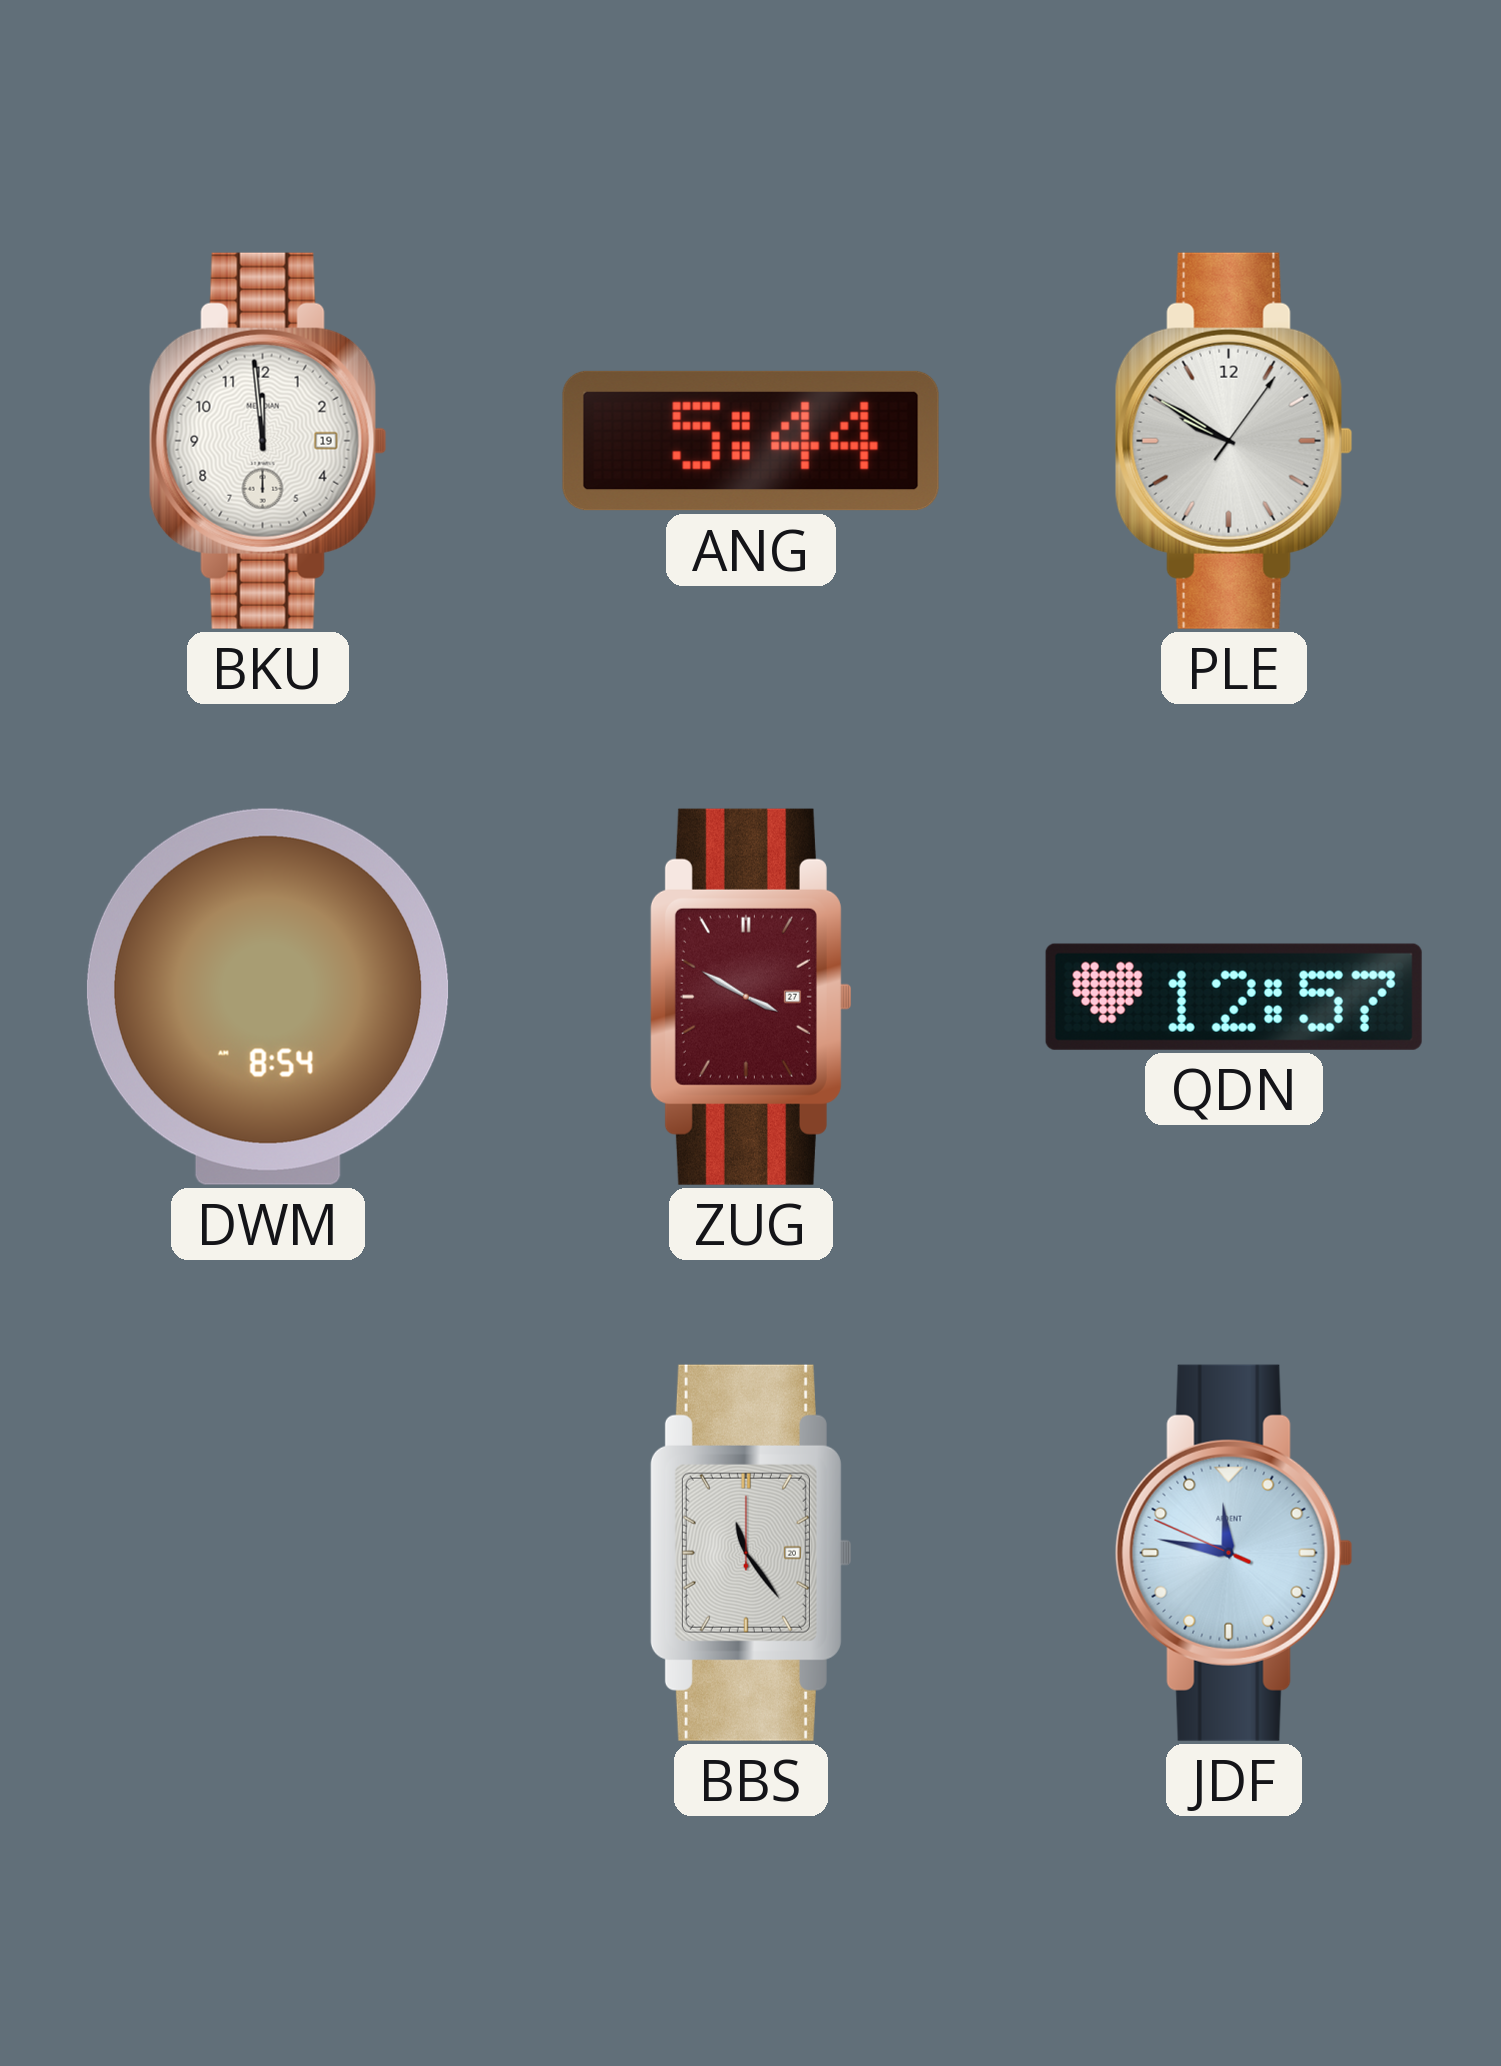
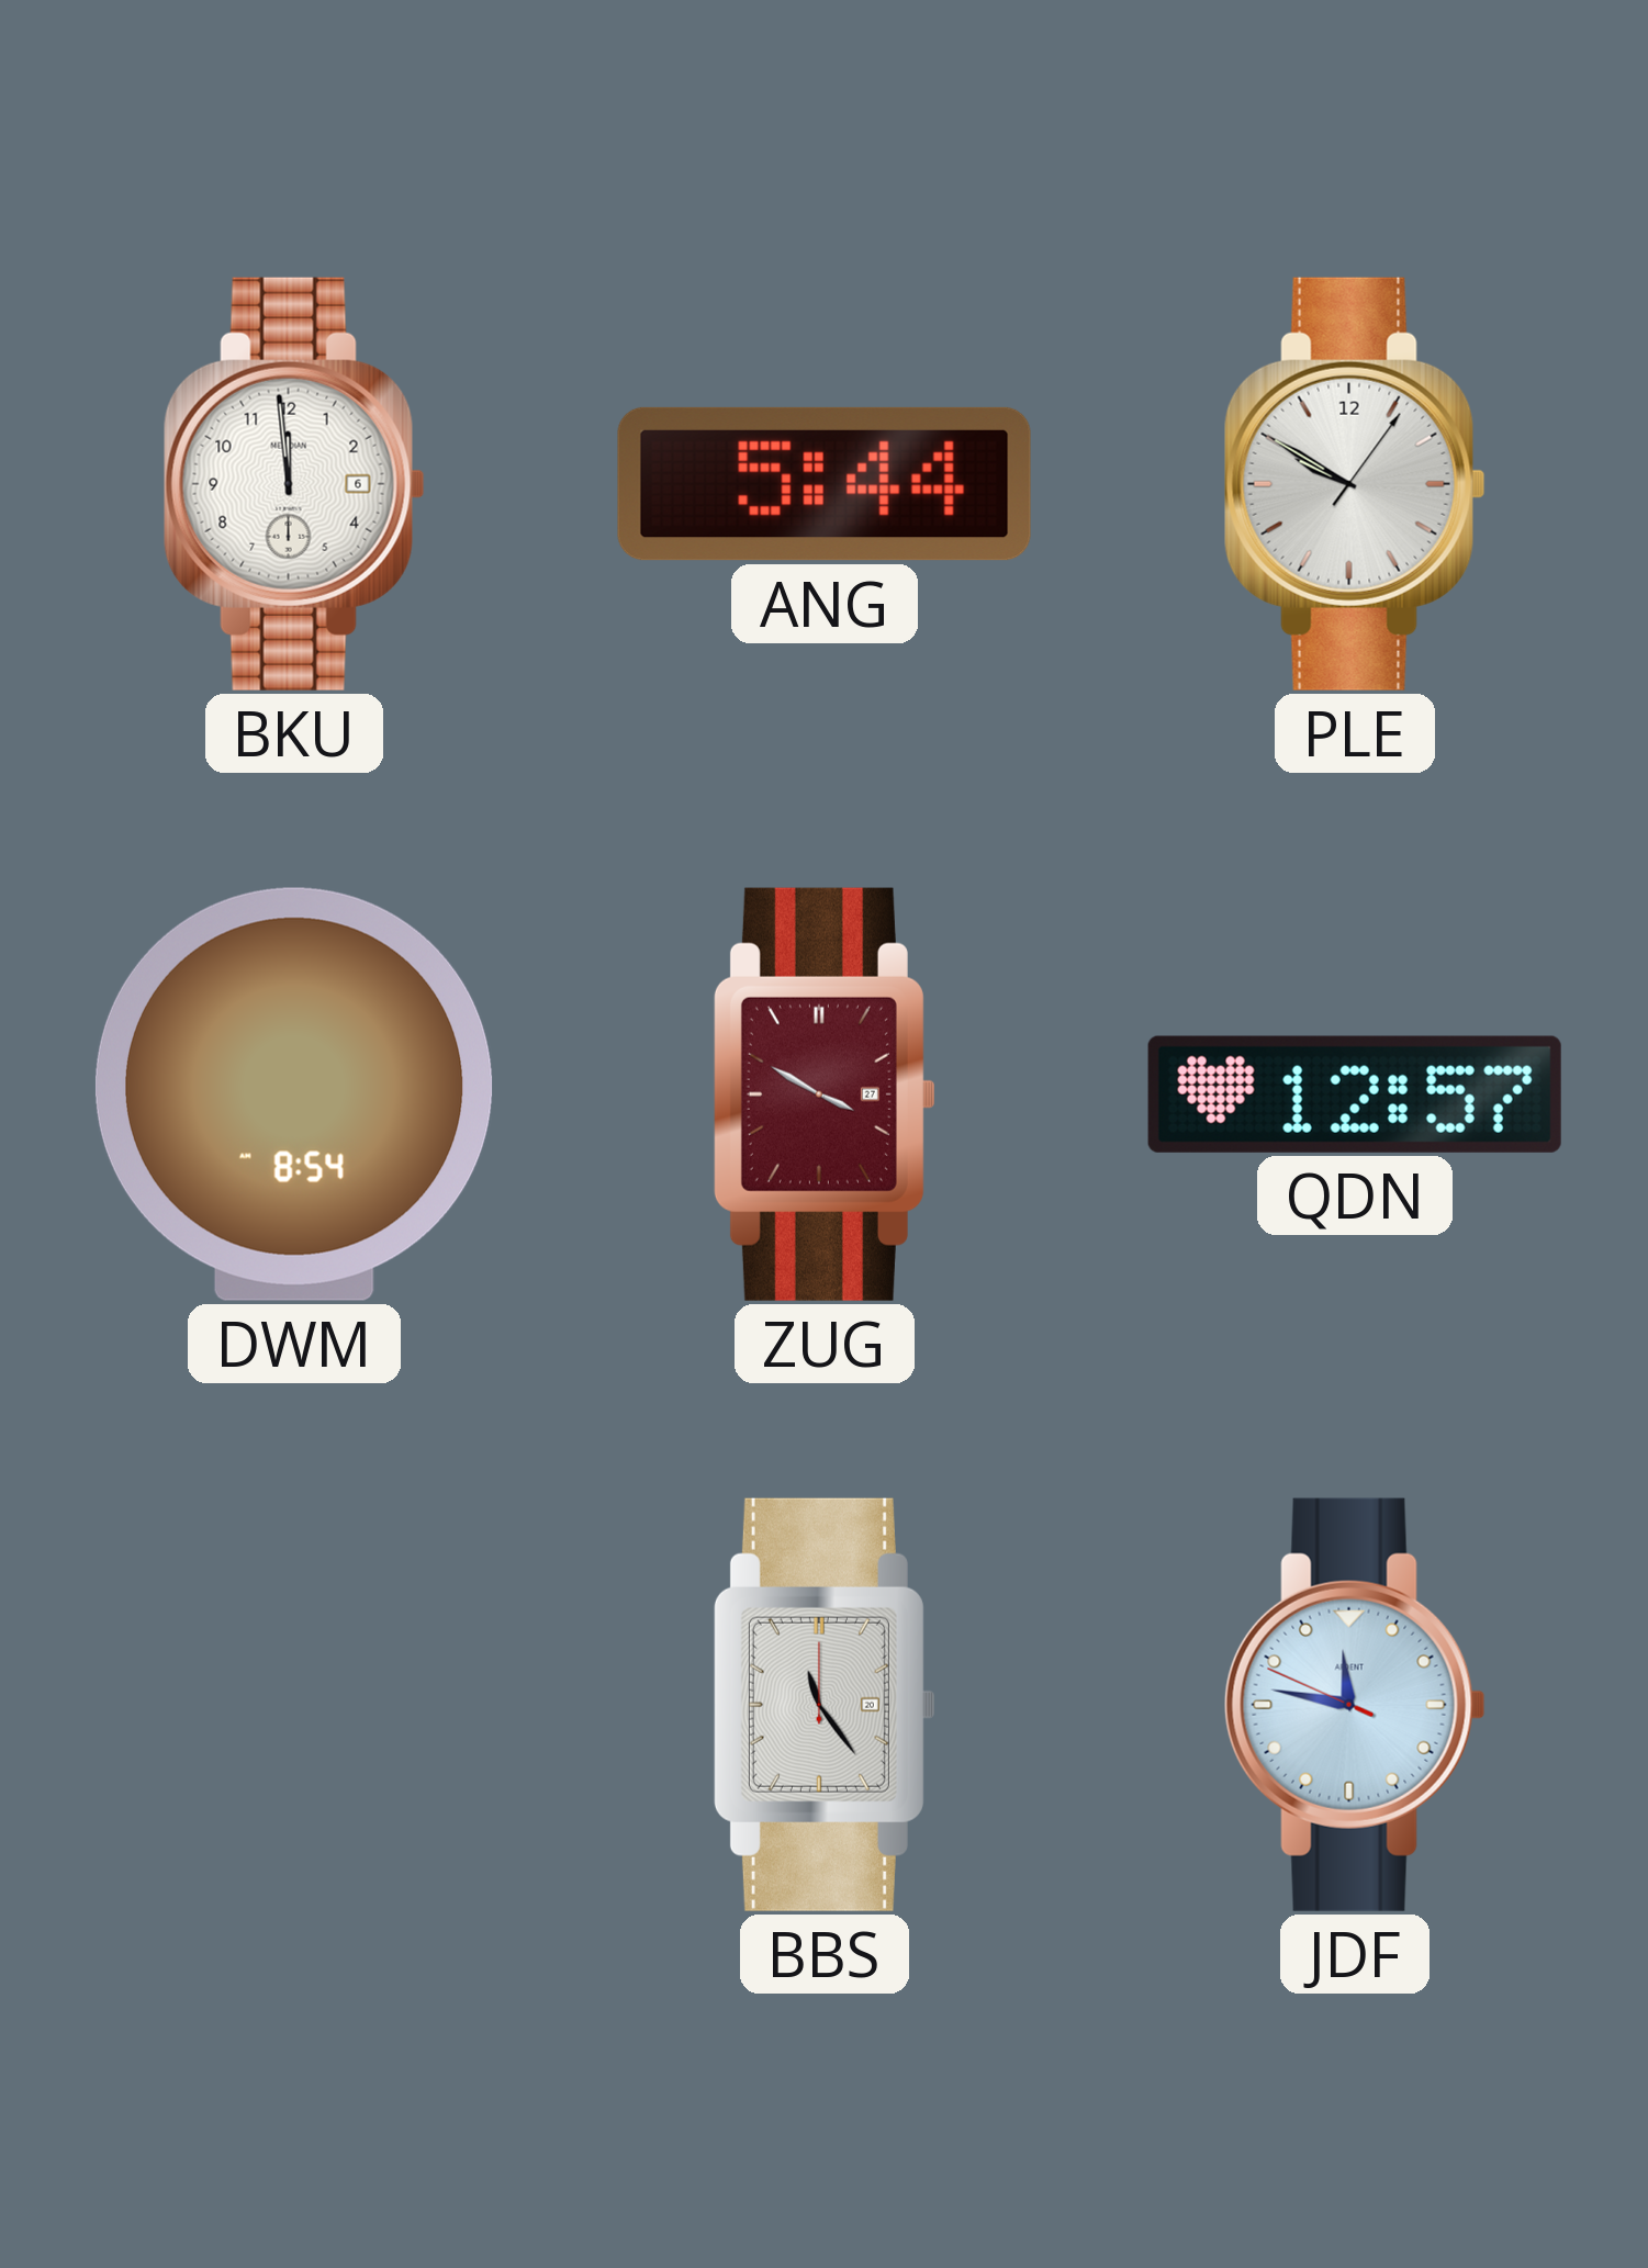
BKU date: 19 -> 6
